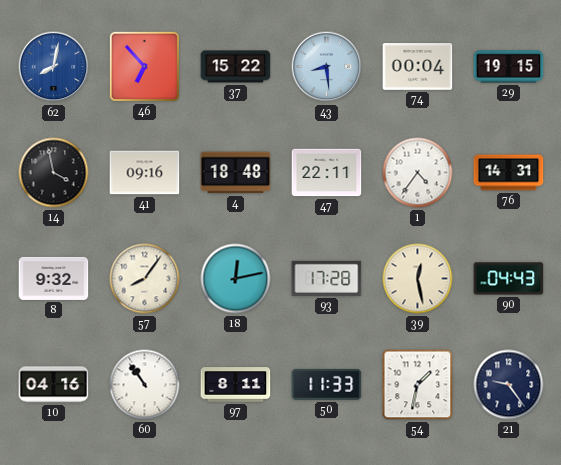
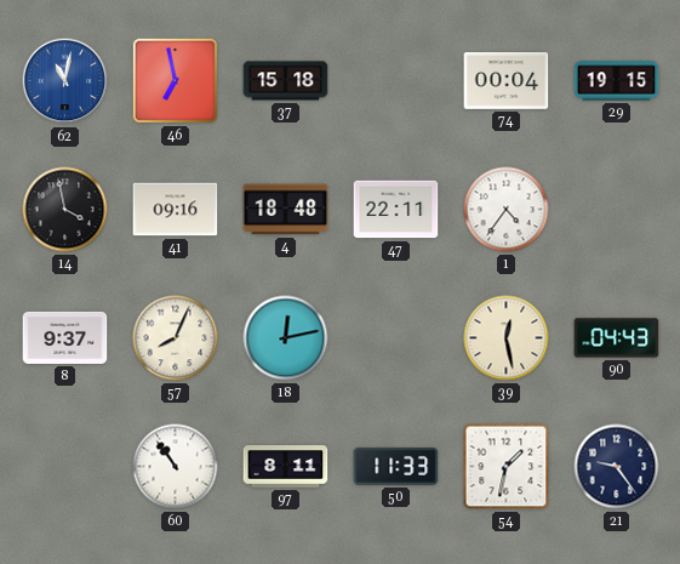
62: 8:02 -> 11:02
46: 6:53 -> 6:58
37: 15:22 -> 15:18
43: 8:29 -> none
76: 14:31 -> none
8: 9:32 -> 9:37
57: 8:06 -> 8:04
93: 17:28 -> none
10: 04:16 -> none
